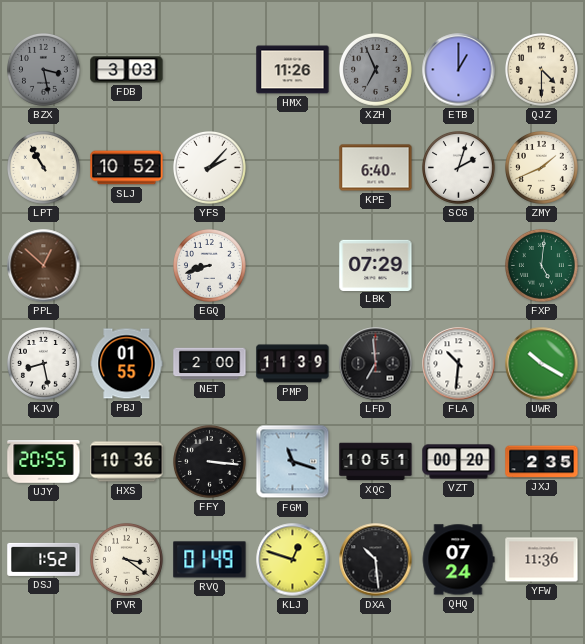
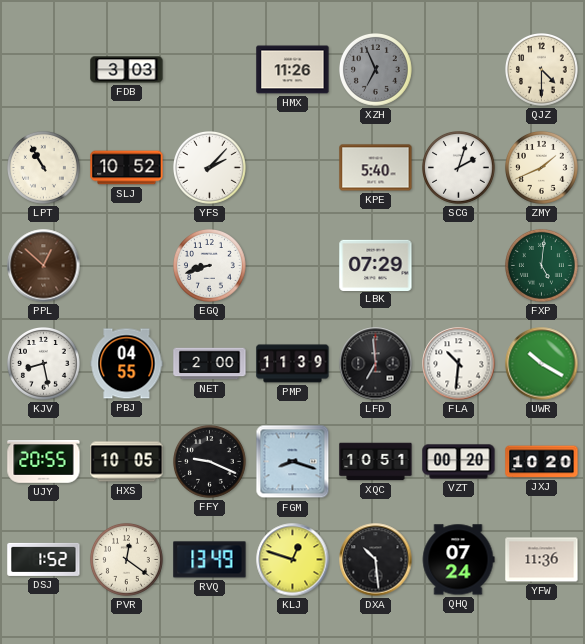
BZX: 3:28 -> none
ETB: 1:00 -> none
KPE: 6:40 -> 5:40
PBJ: 01:55 -> 04:55
HXS: 10:36 -> 10:05
FFY: 3:16 -> 9:19
FGM: 11:18 -> 8:18
JXJ: 2:35 -> 10:20
PVR: 3:21 -> 12:21
RVQ: 01:49 -> 13:49
